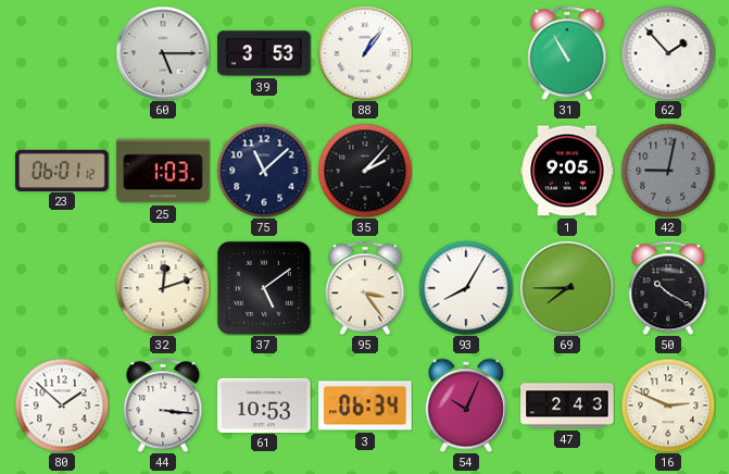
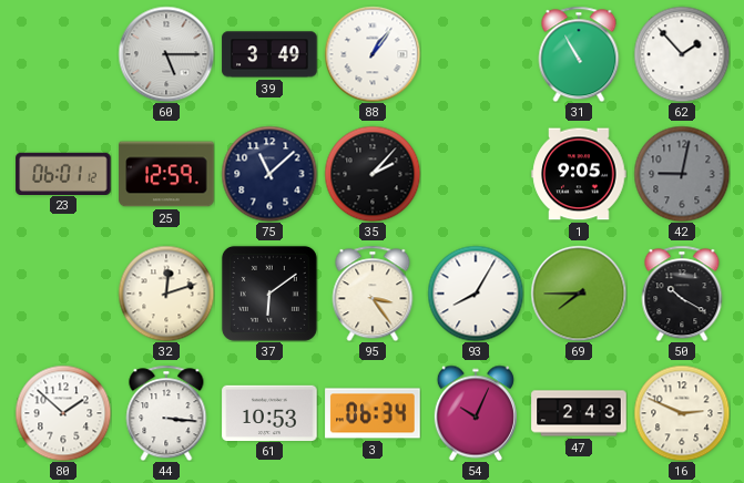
39: 3:53 -> 3:49
25: 1:03 -> 12:59
37: 5:09 -> 6:09
